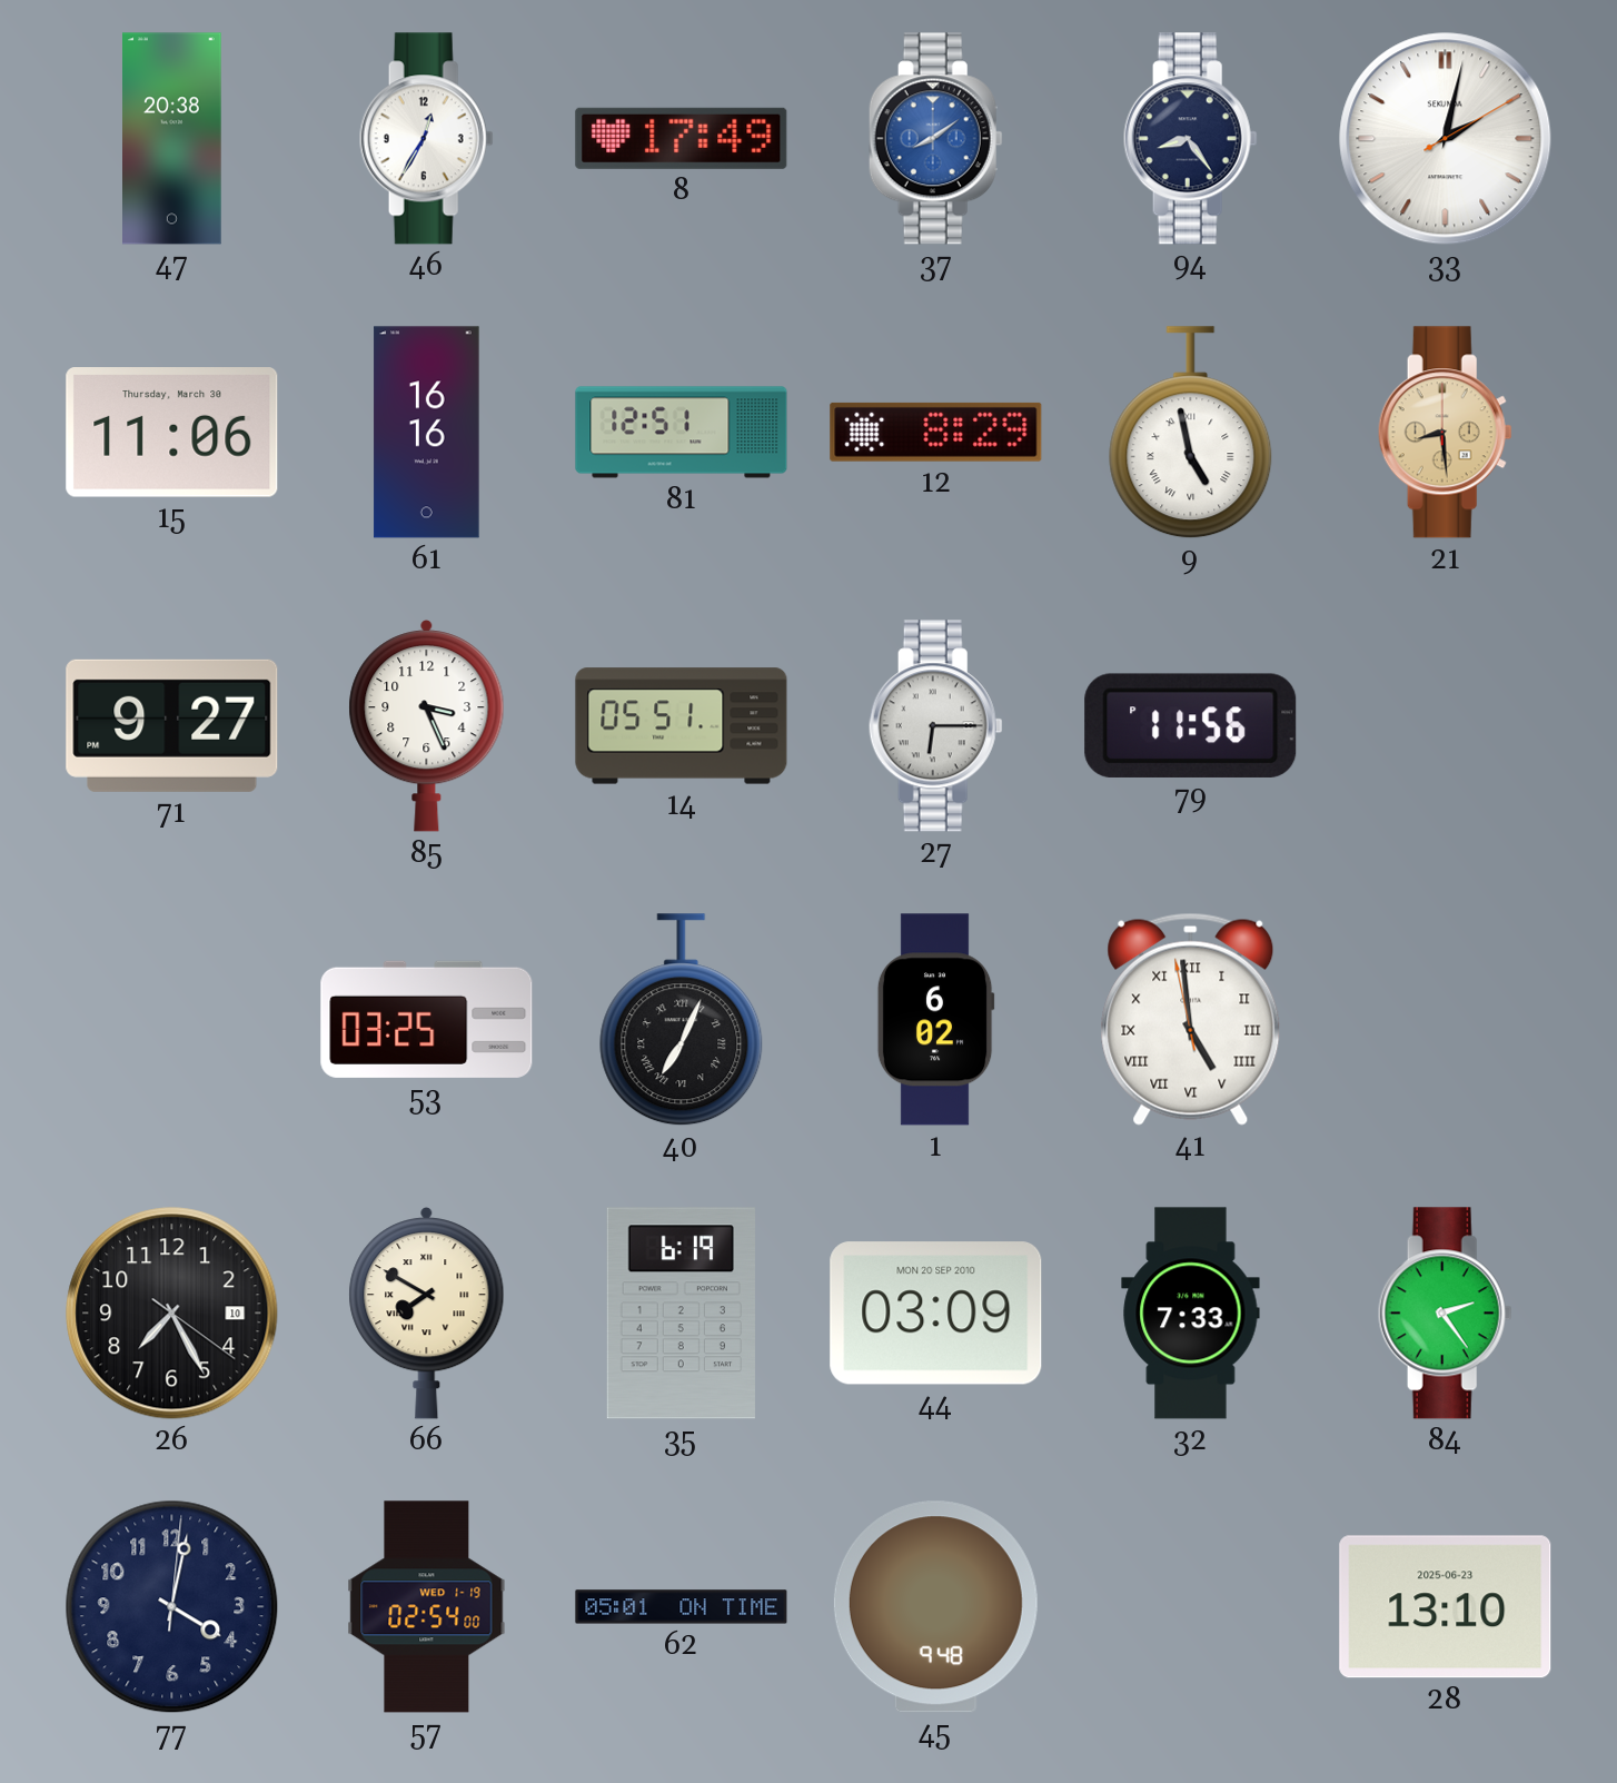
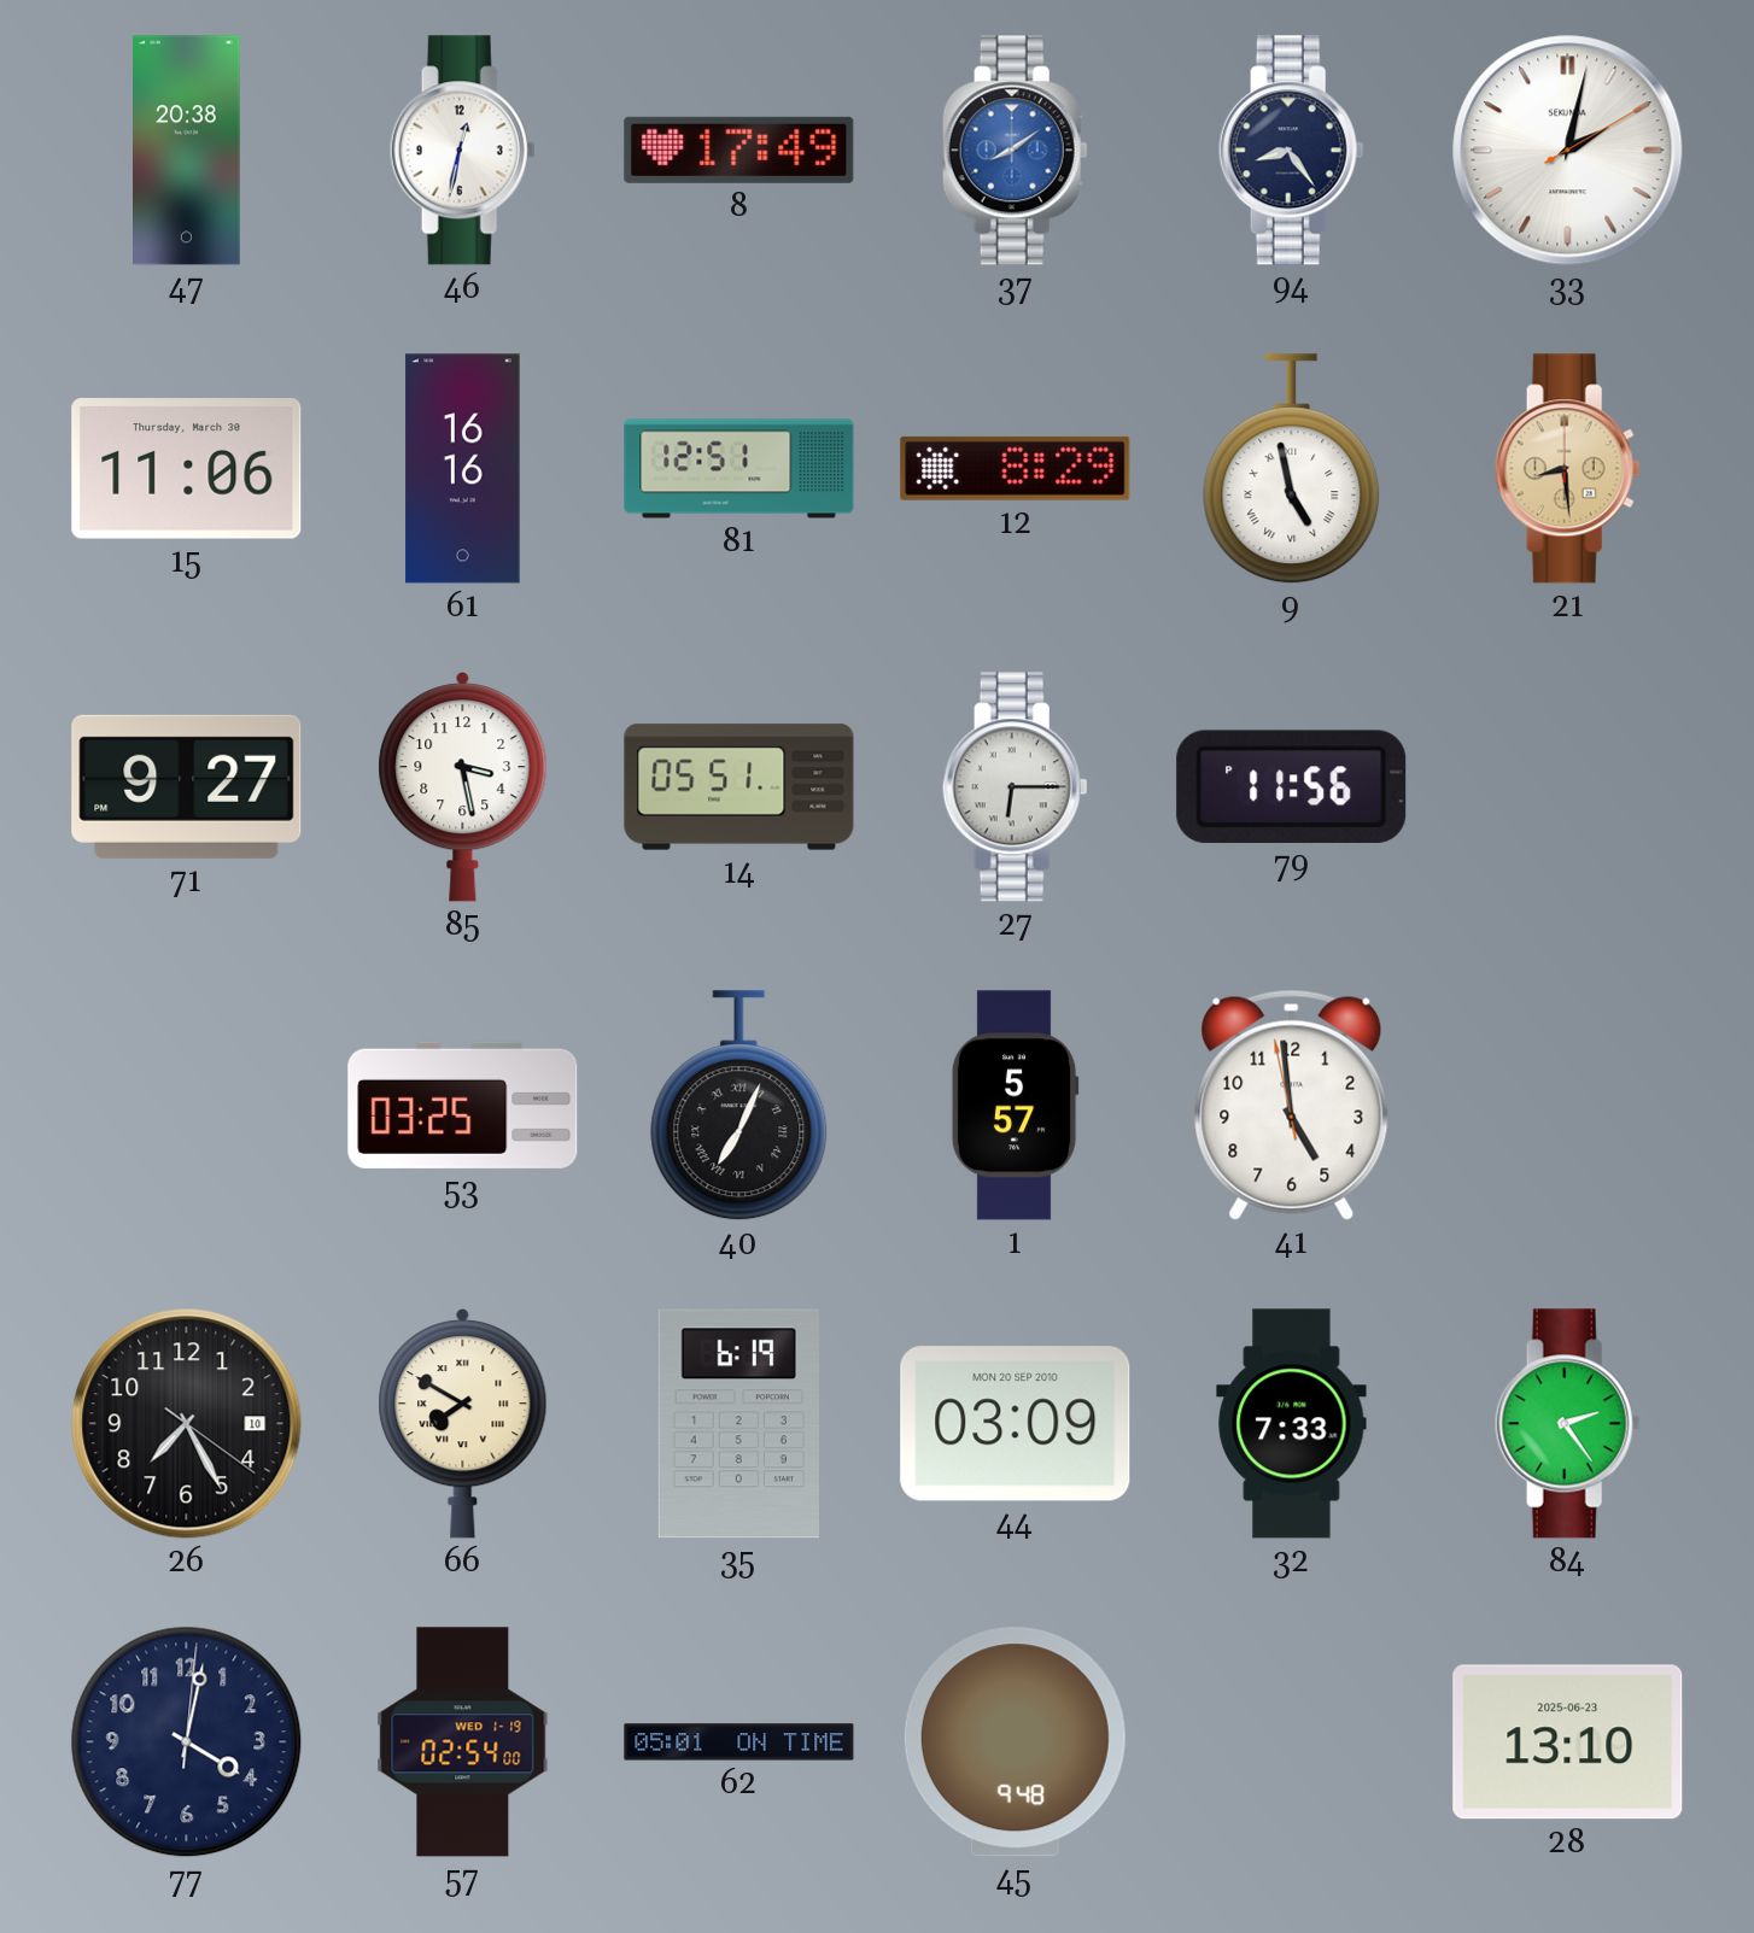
46: 12:35 -> 12:32
85: 3:26 -> 3:28
1: 6:02 -> 5:57
41 numerals: Roman -> Arabic
